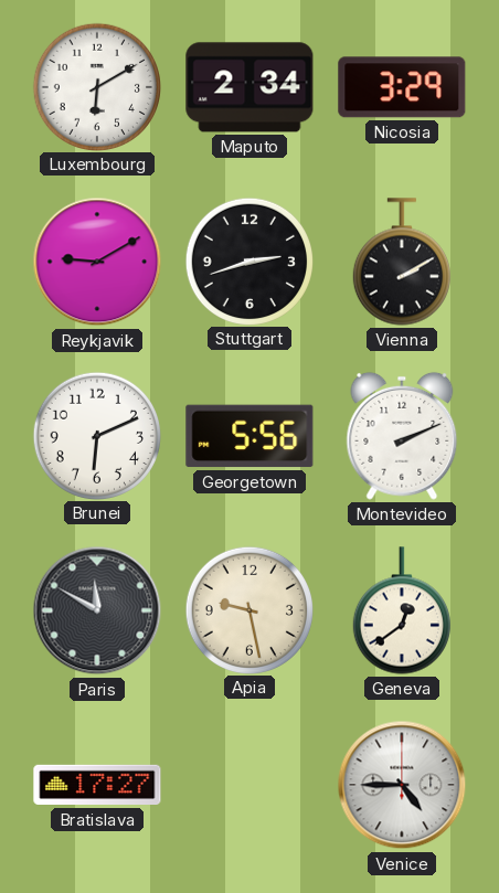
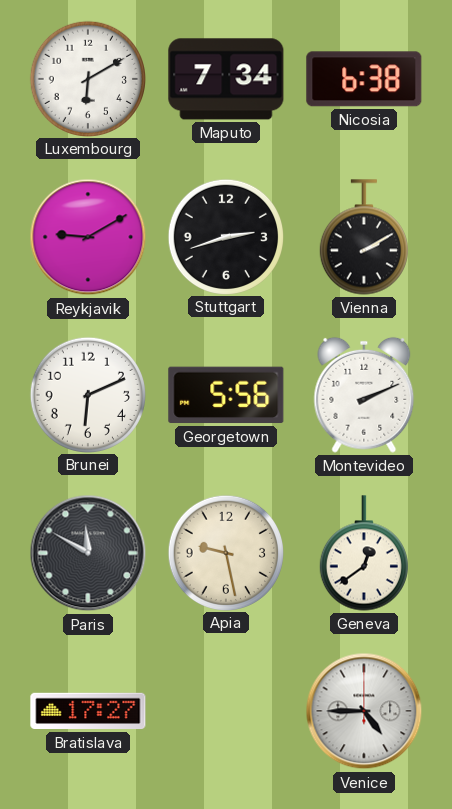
Maputo: 2:34 -> 7:34
Nicosia: 3:29 -> 6:38
